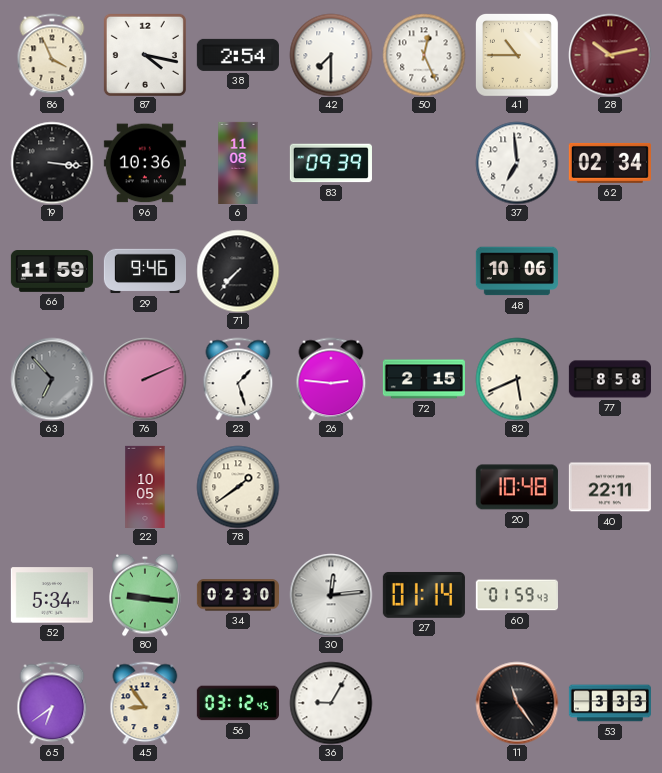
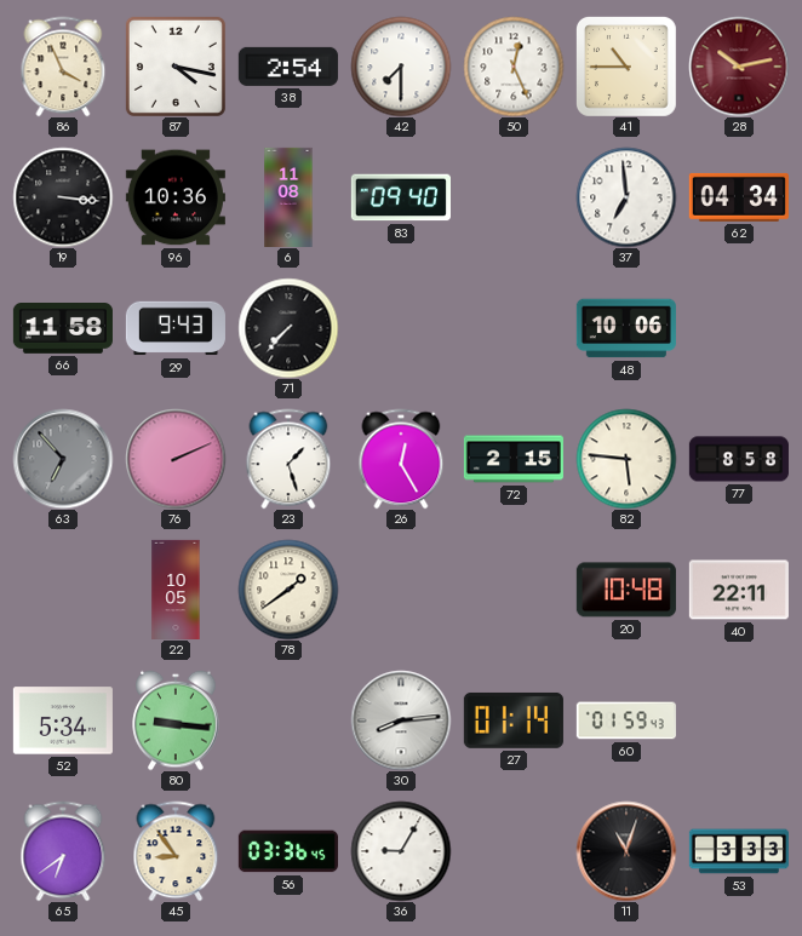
83: 09:39 -> 09:40
62: 02:34 -> 04:34
66: 11:59 -> 11:58
29: 9:46 -> 9:43
26: 2:46 -> 12:25
82: 5:41 -> 5:46
34: 02:30 -> none
30: 12:14 -> 8:14
56: 03:12 -> 03:36
11: 11:24 -> 11:03
